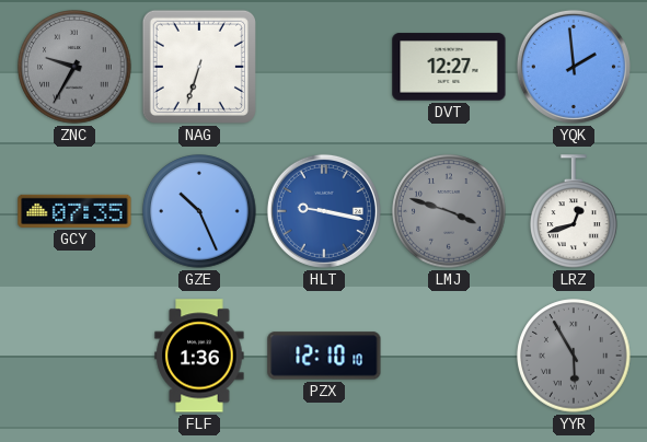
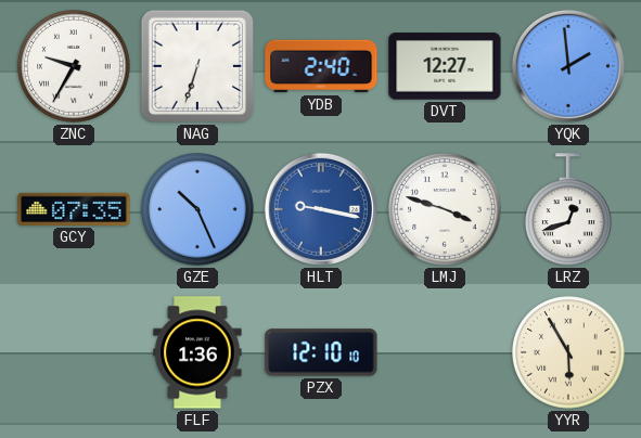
ZNC dial: grey -> white
YDB: none -> 2:40
LMJ dial: grey -> white
YYR dial: grey -> cream
